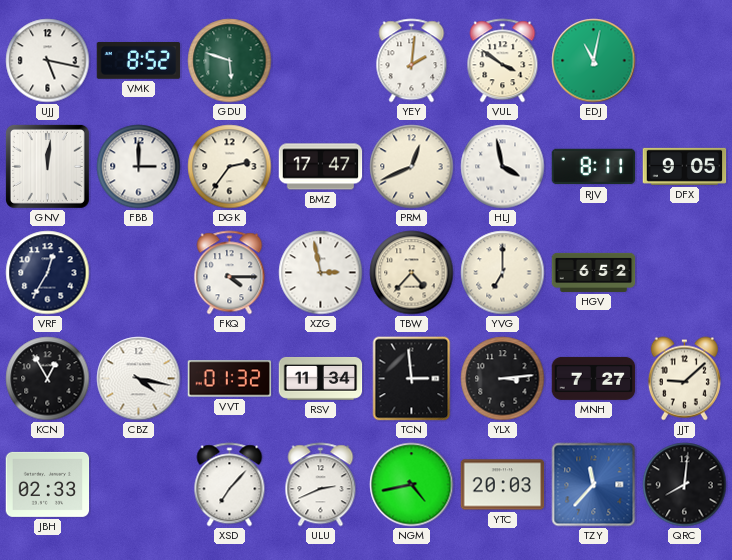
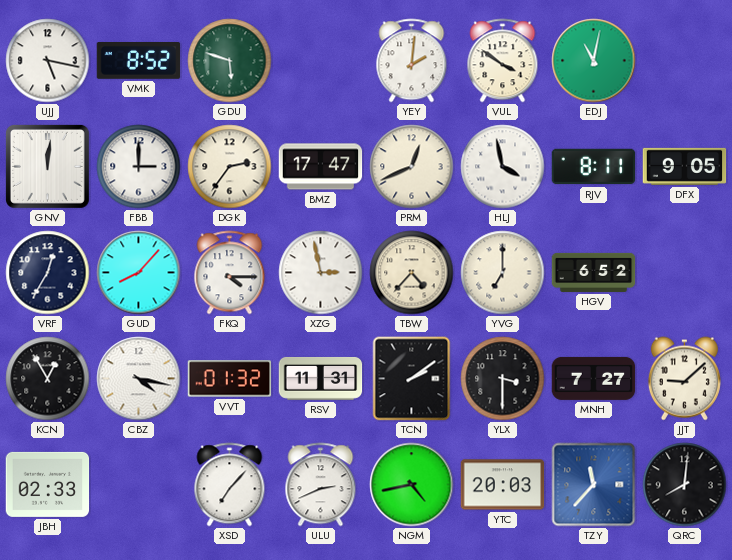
GUD: none -> 8:07
RSV: 11:34 -> 11:31
TCN: 2:59 -> 2:09
YLX: 3:14 -> 3:30
